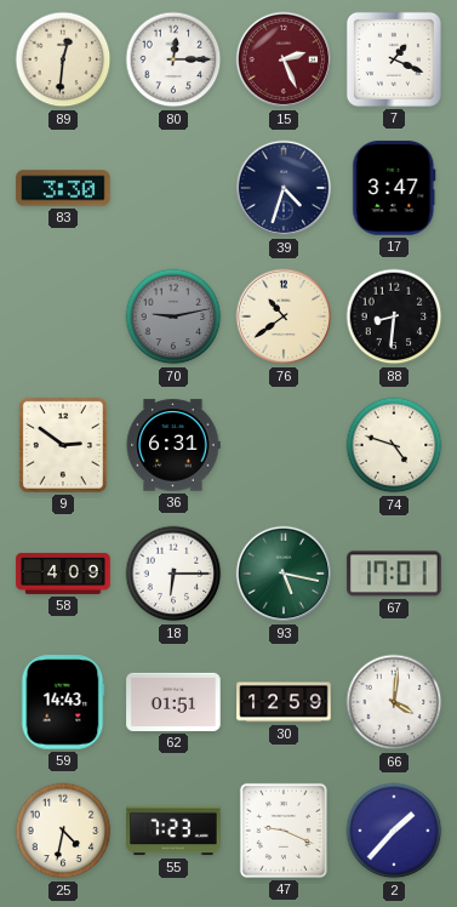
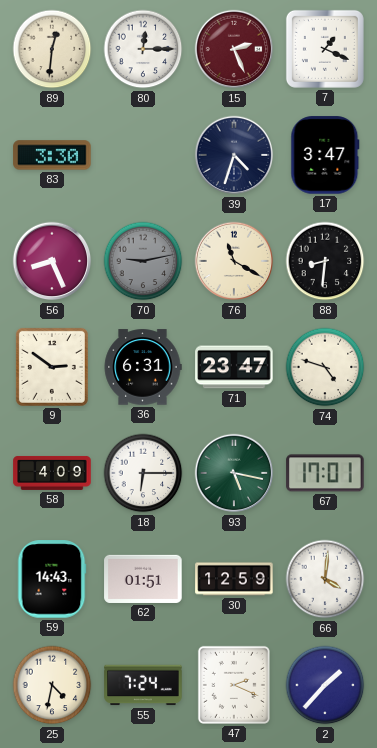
56: none -> 8:26
76: 10:39 -> 11:20
71: none -> 23:47
55: 7:23 -> 7:24
47: 9:19 -> 2:19
